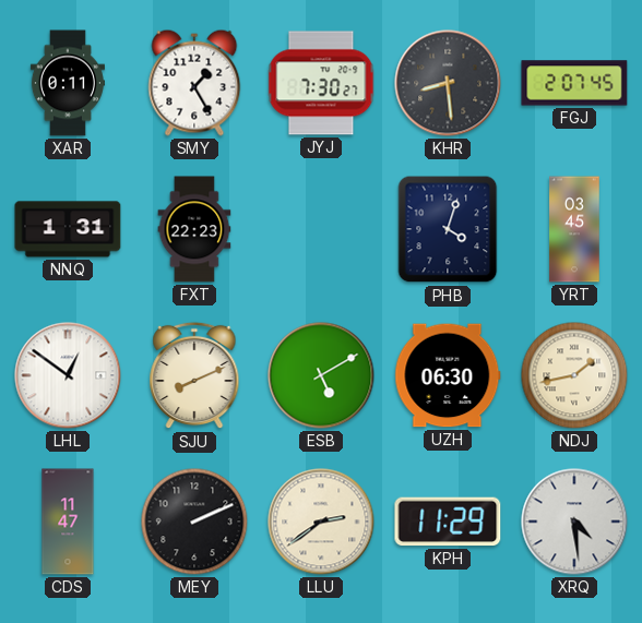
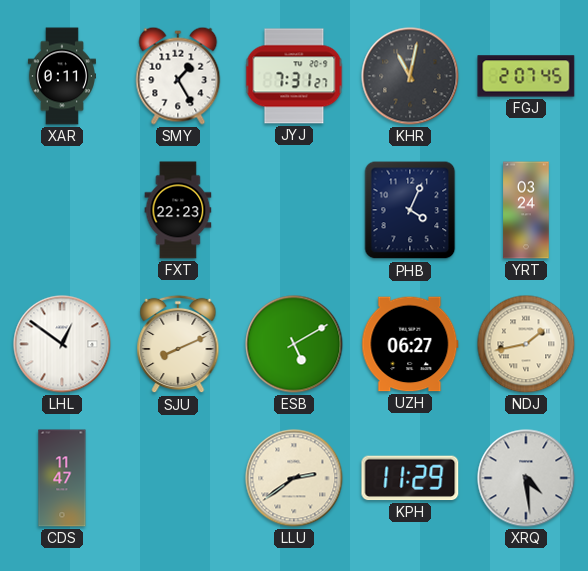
JYJ: 7:30 -> 7:31
KHR: 8:29 -> 11:02
NNQ: 1:31 -> none
PHB: 4:03 -> 4:04
YRT: 03:45 -> 03:24
UZH: 06:30 -> 06:27
MEY: 2:11 -> none
